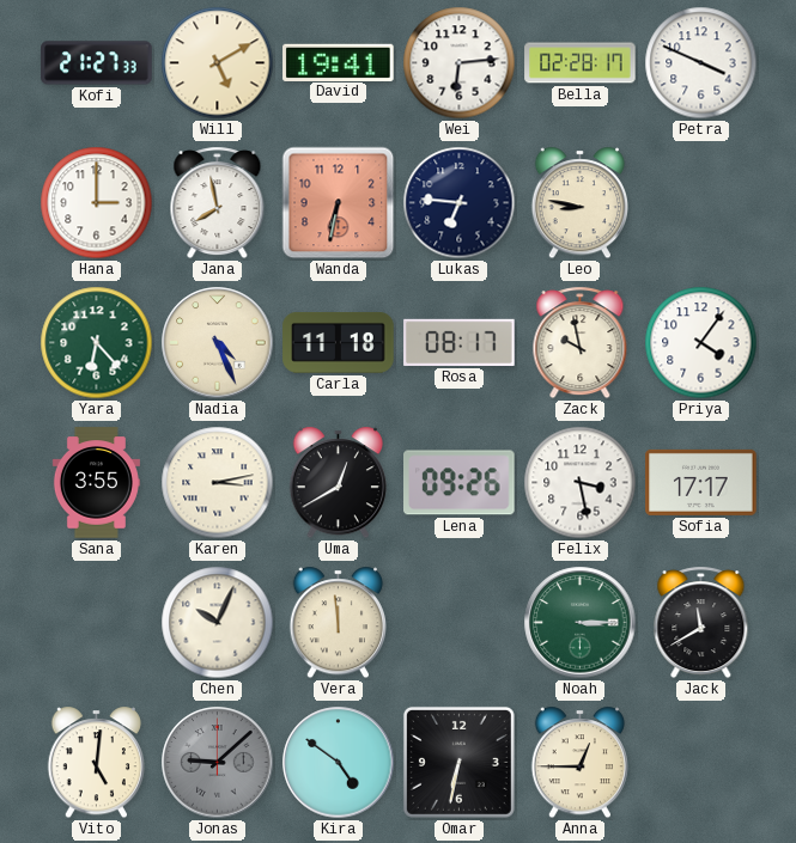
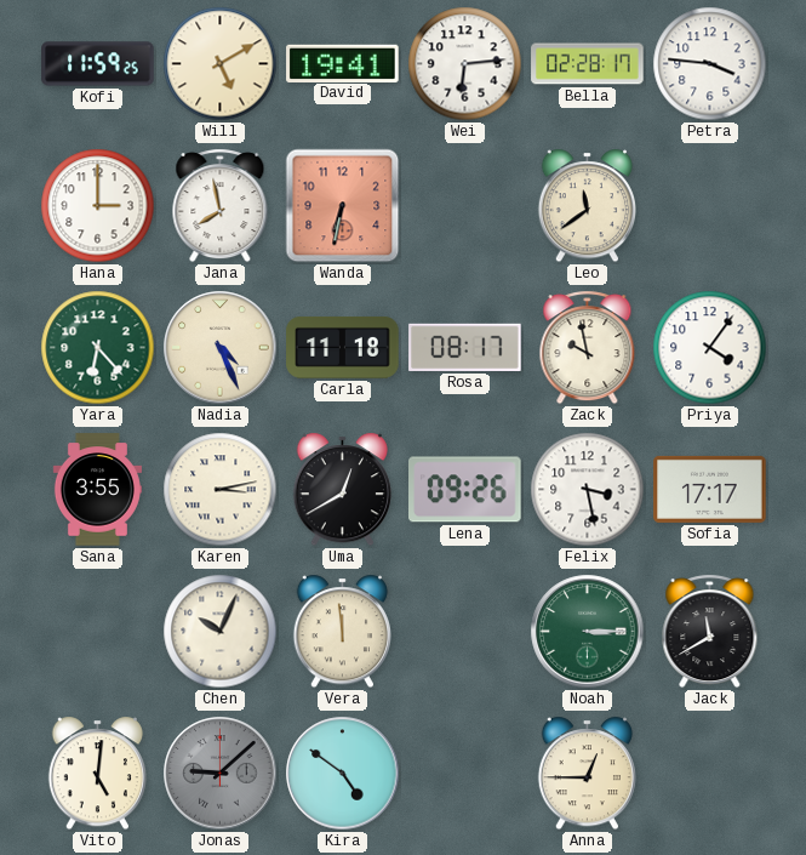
Kofi: 21:27 -> 11:59
Petra: 3:49 -> 3:46
Lukas: 6:46 -> none
Leo: 8:47 -> 11:39
Omar: 6:32 -> none
